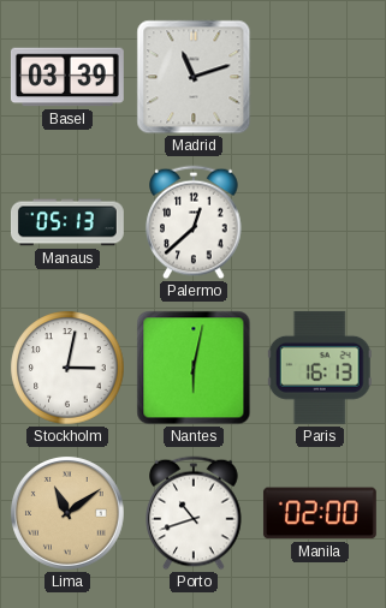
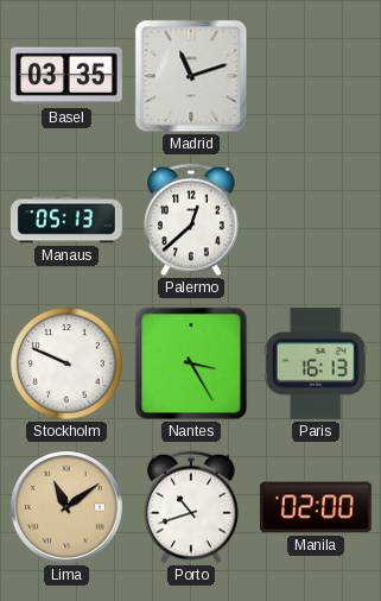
Basel: 03:39 -> 03:35
Stockholm: 3:02 -> 9:49
Nantes: 6:02 -> 3:25
